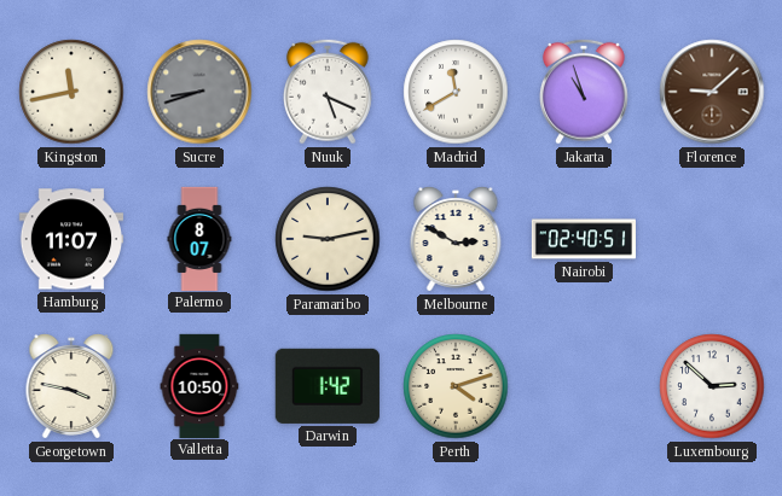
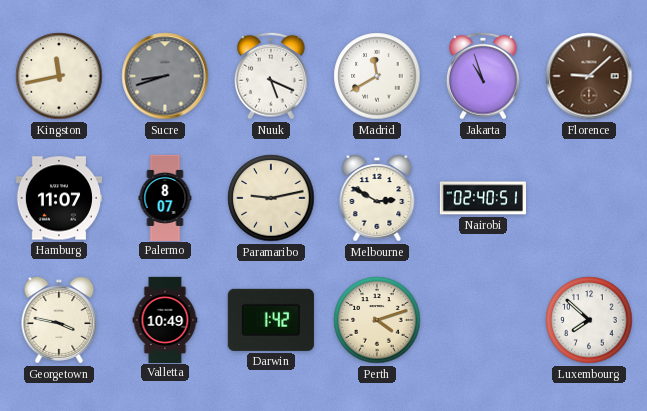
Valletta: 10:50 -> 10:49
Luxembourg: 2:52 -> 7:52
